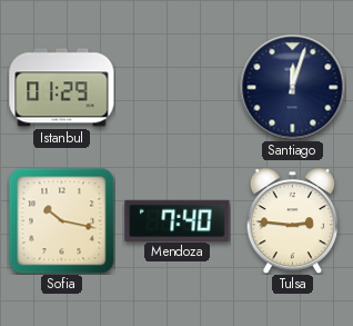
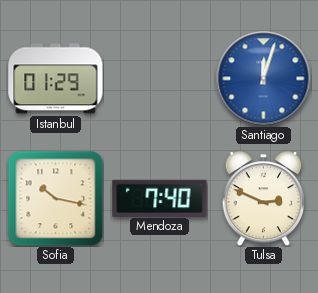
Santiago dial: navy -> blue
Tulsa: 2:46 -> 2:49
